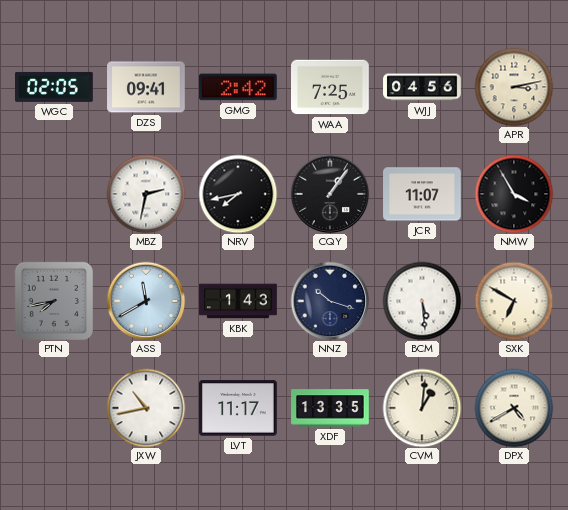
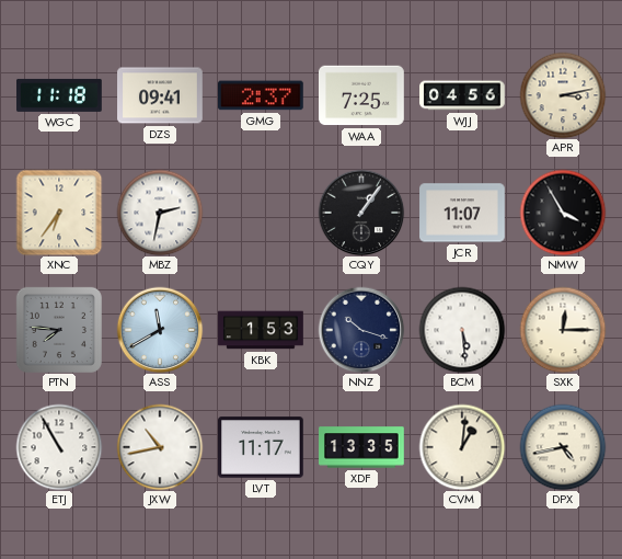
WGC: 02:05 -> 11:18
GMG: 2:42 -> 2:37
XNC: none -> 6:36
NRV: 7:43 -> none
PTN: 7:43 -> 7:46
KBK: 1:43 -> 1:53
SXK: 6:50 -> 12:15
ETJ: none -> 10:55
DPX: 4:40 -> 4:43
